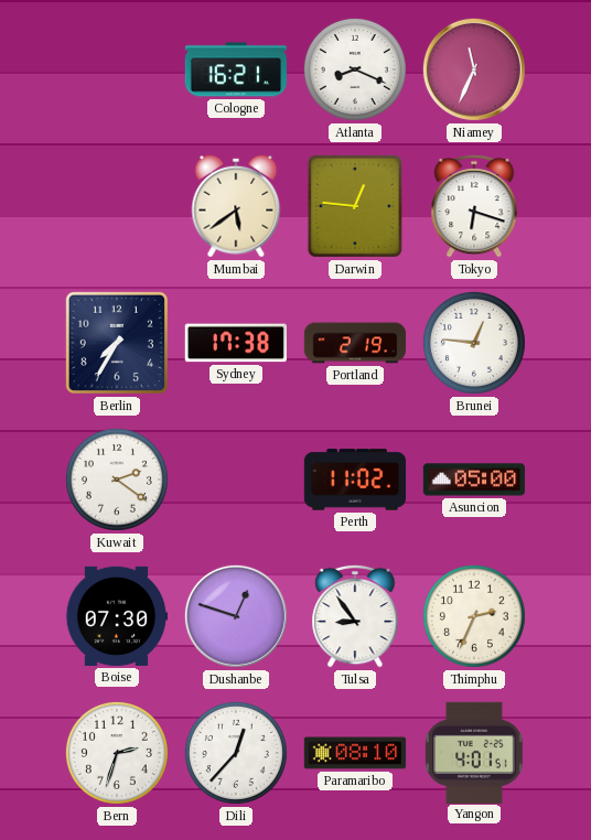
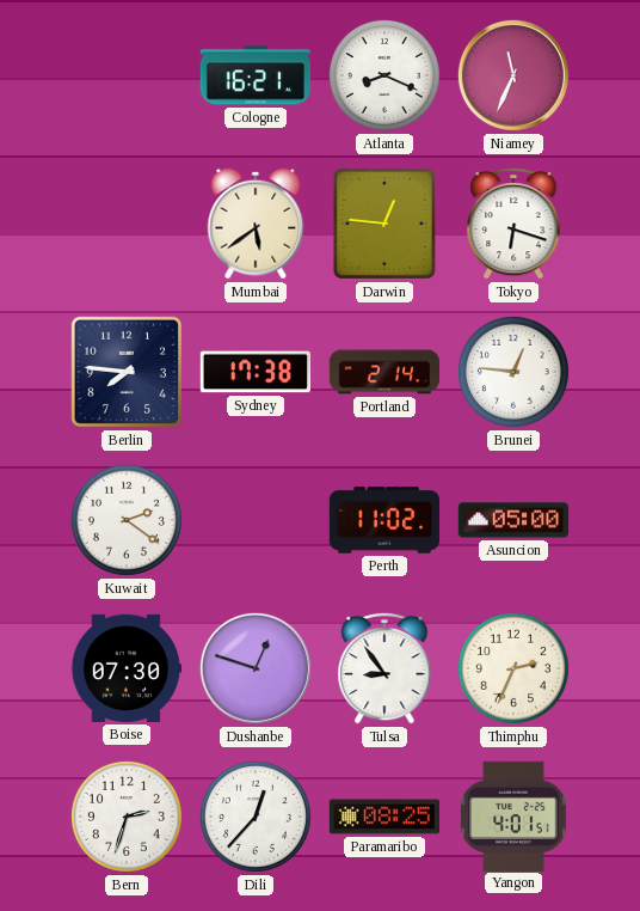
Berlin: 7:35 -> 7:46
Portland: 2:19 -> 2:14
Paramaribo: 08:10 -> 08:25
